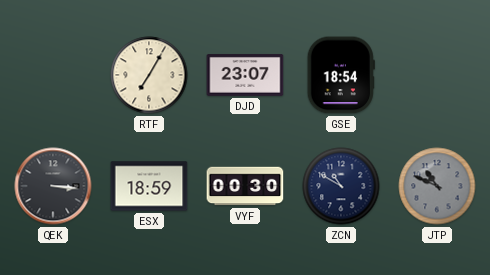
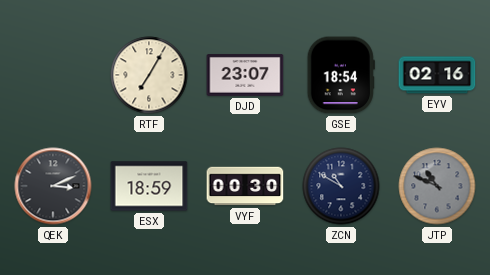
EYV: none -> 02:16
QEK: 3:16 -> 3:11
